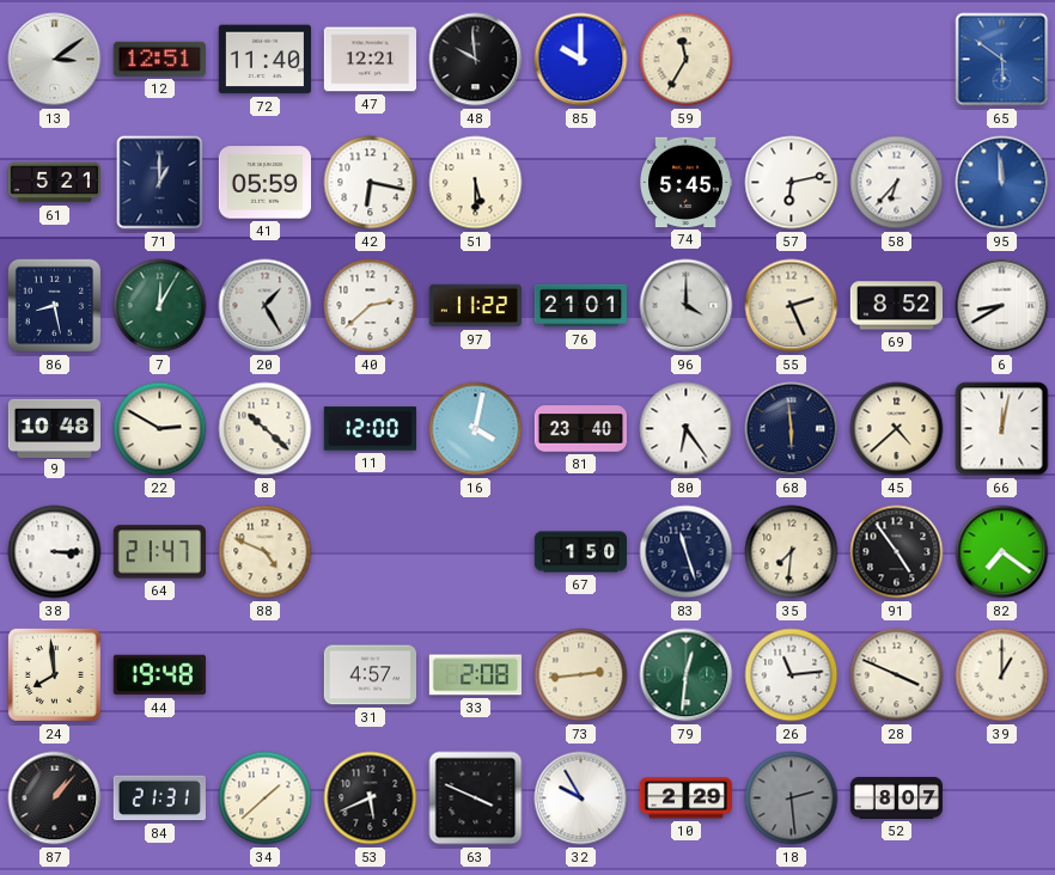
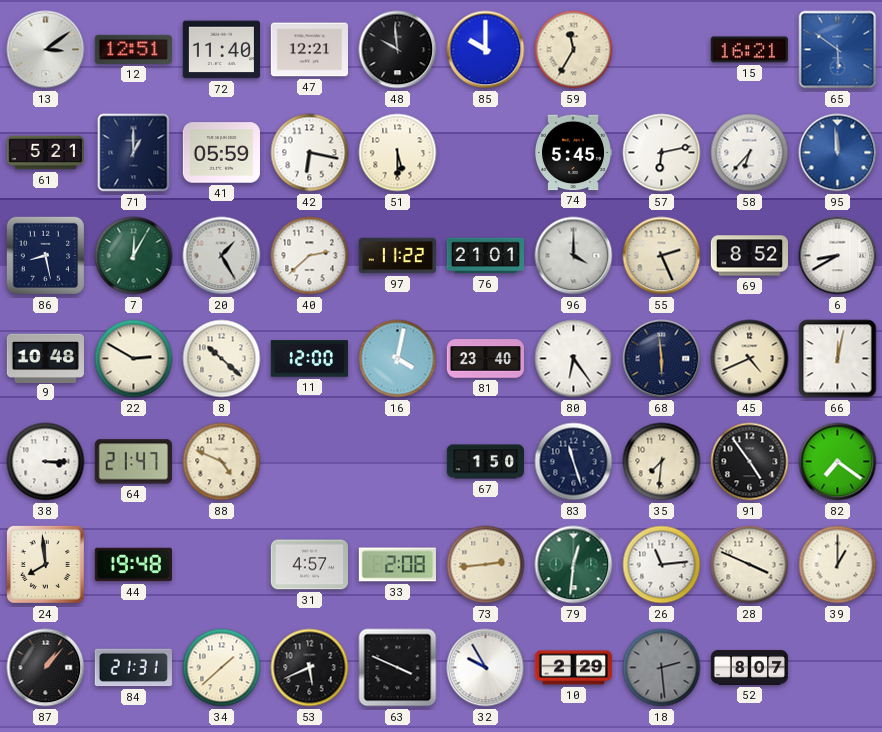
15: none -> 16:21
45: 4:38 -> 4:41
